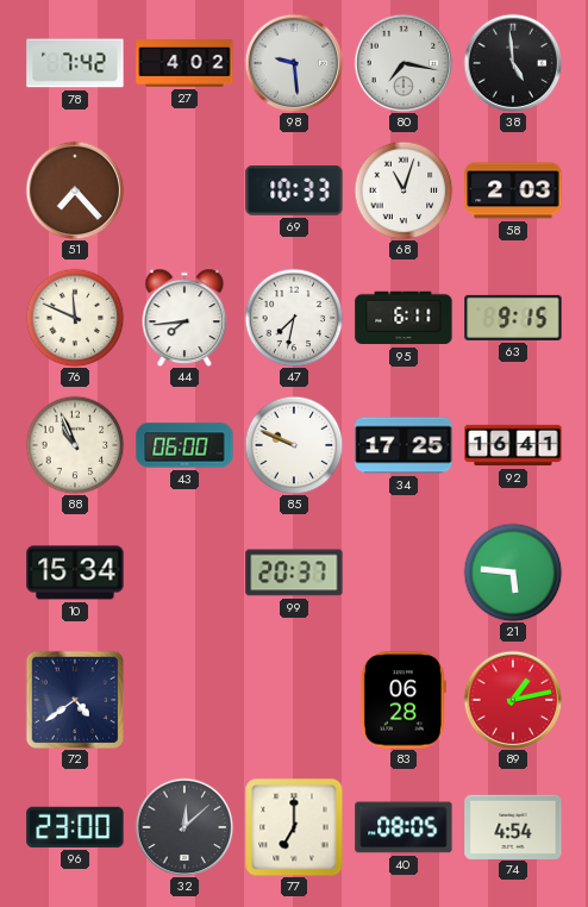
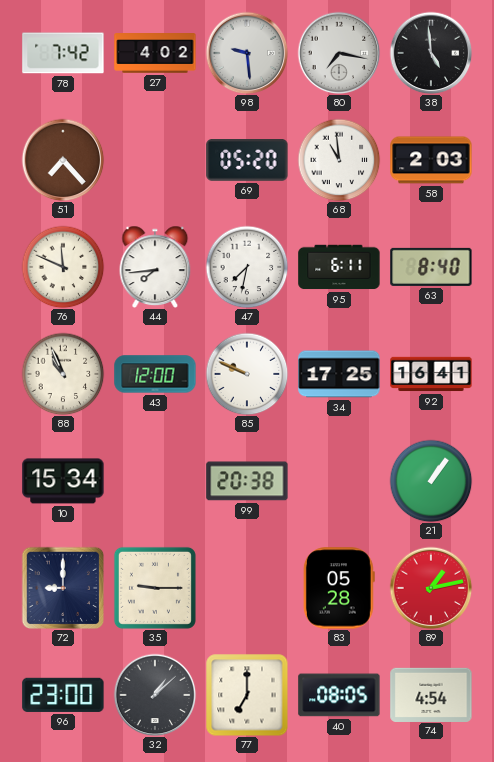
69: 10:33 -> 05:20
68: 11:03 -> 10:59
63: 9:15 -> 8:40
43: 06:00 -> 12:00
99: 20:37 -> 20:38
21: 5:46 -> 1:06
72: 4:39 -> 9:00
35: none -> 9:15
83: 06:28 -> 05:28
32: 12:08 -> 1:08
